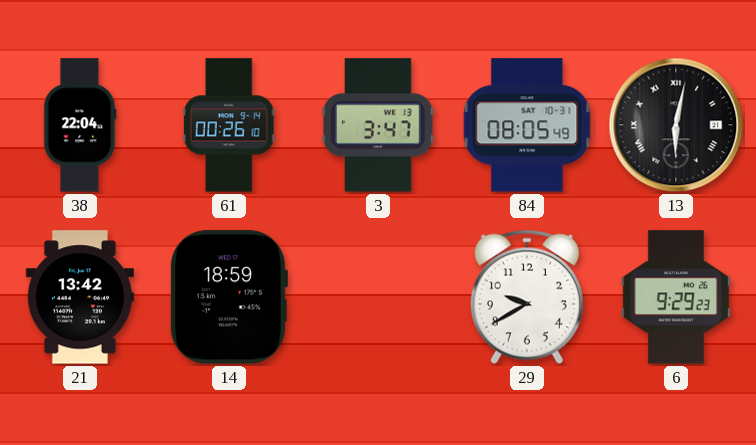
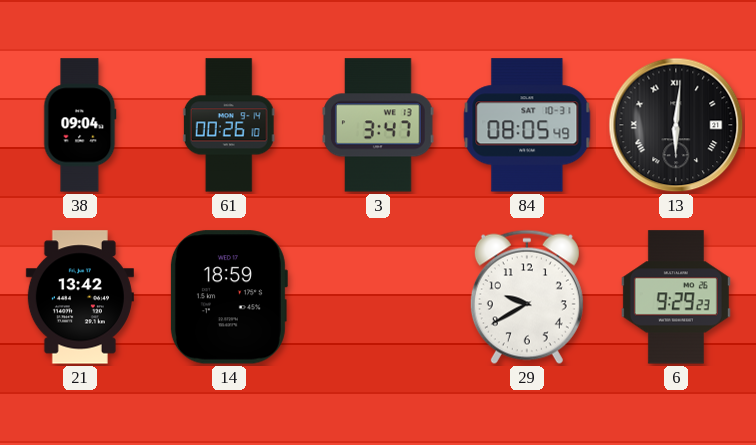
38: 22:04 -> 09:04
13: 6:02 -> 6:01
